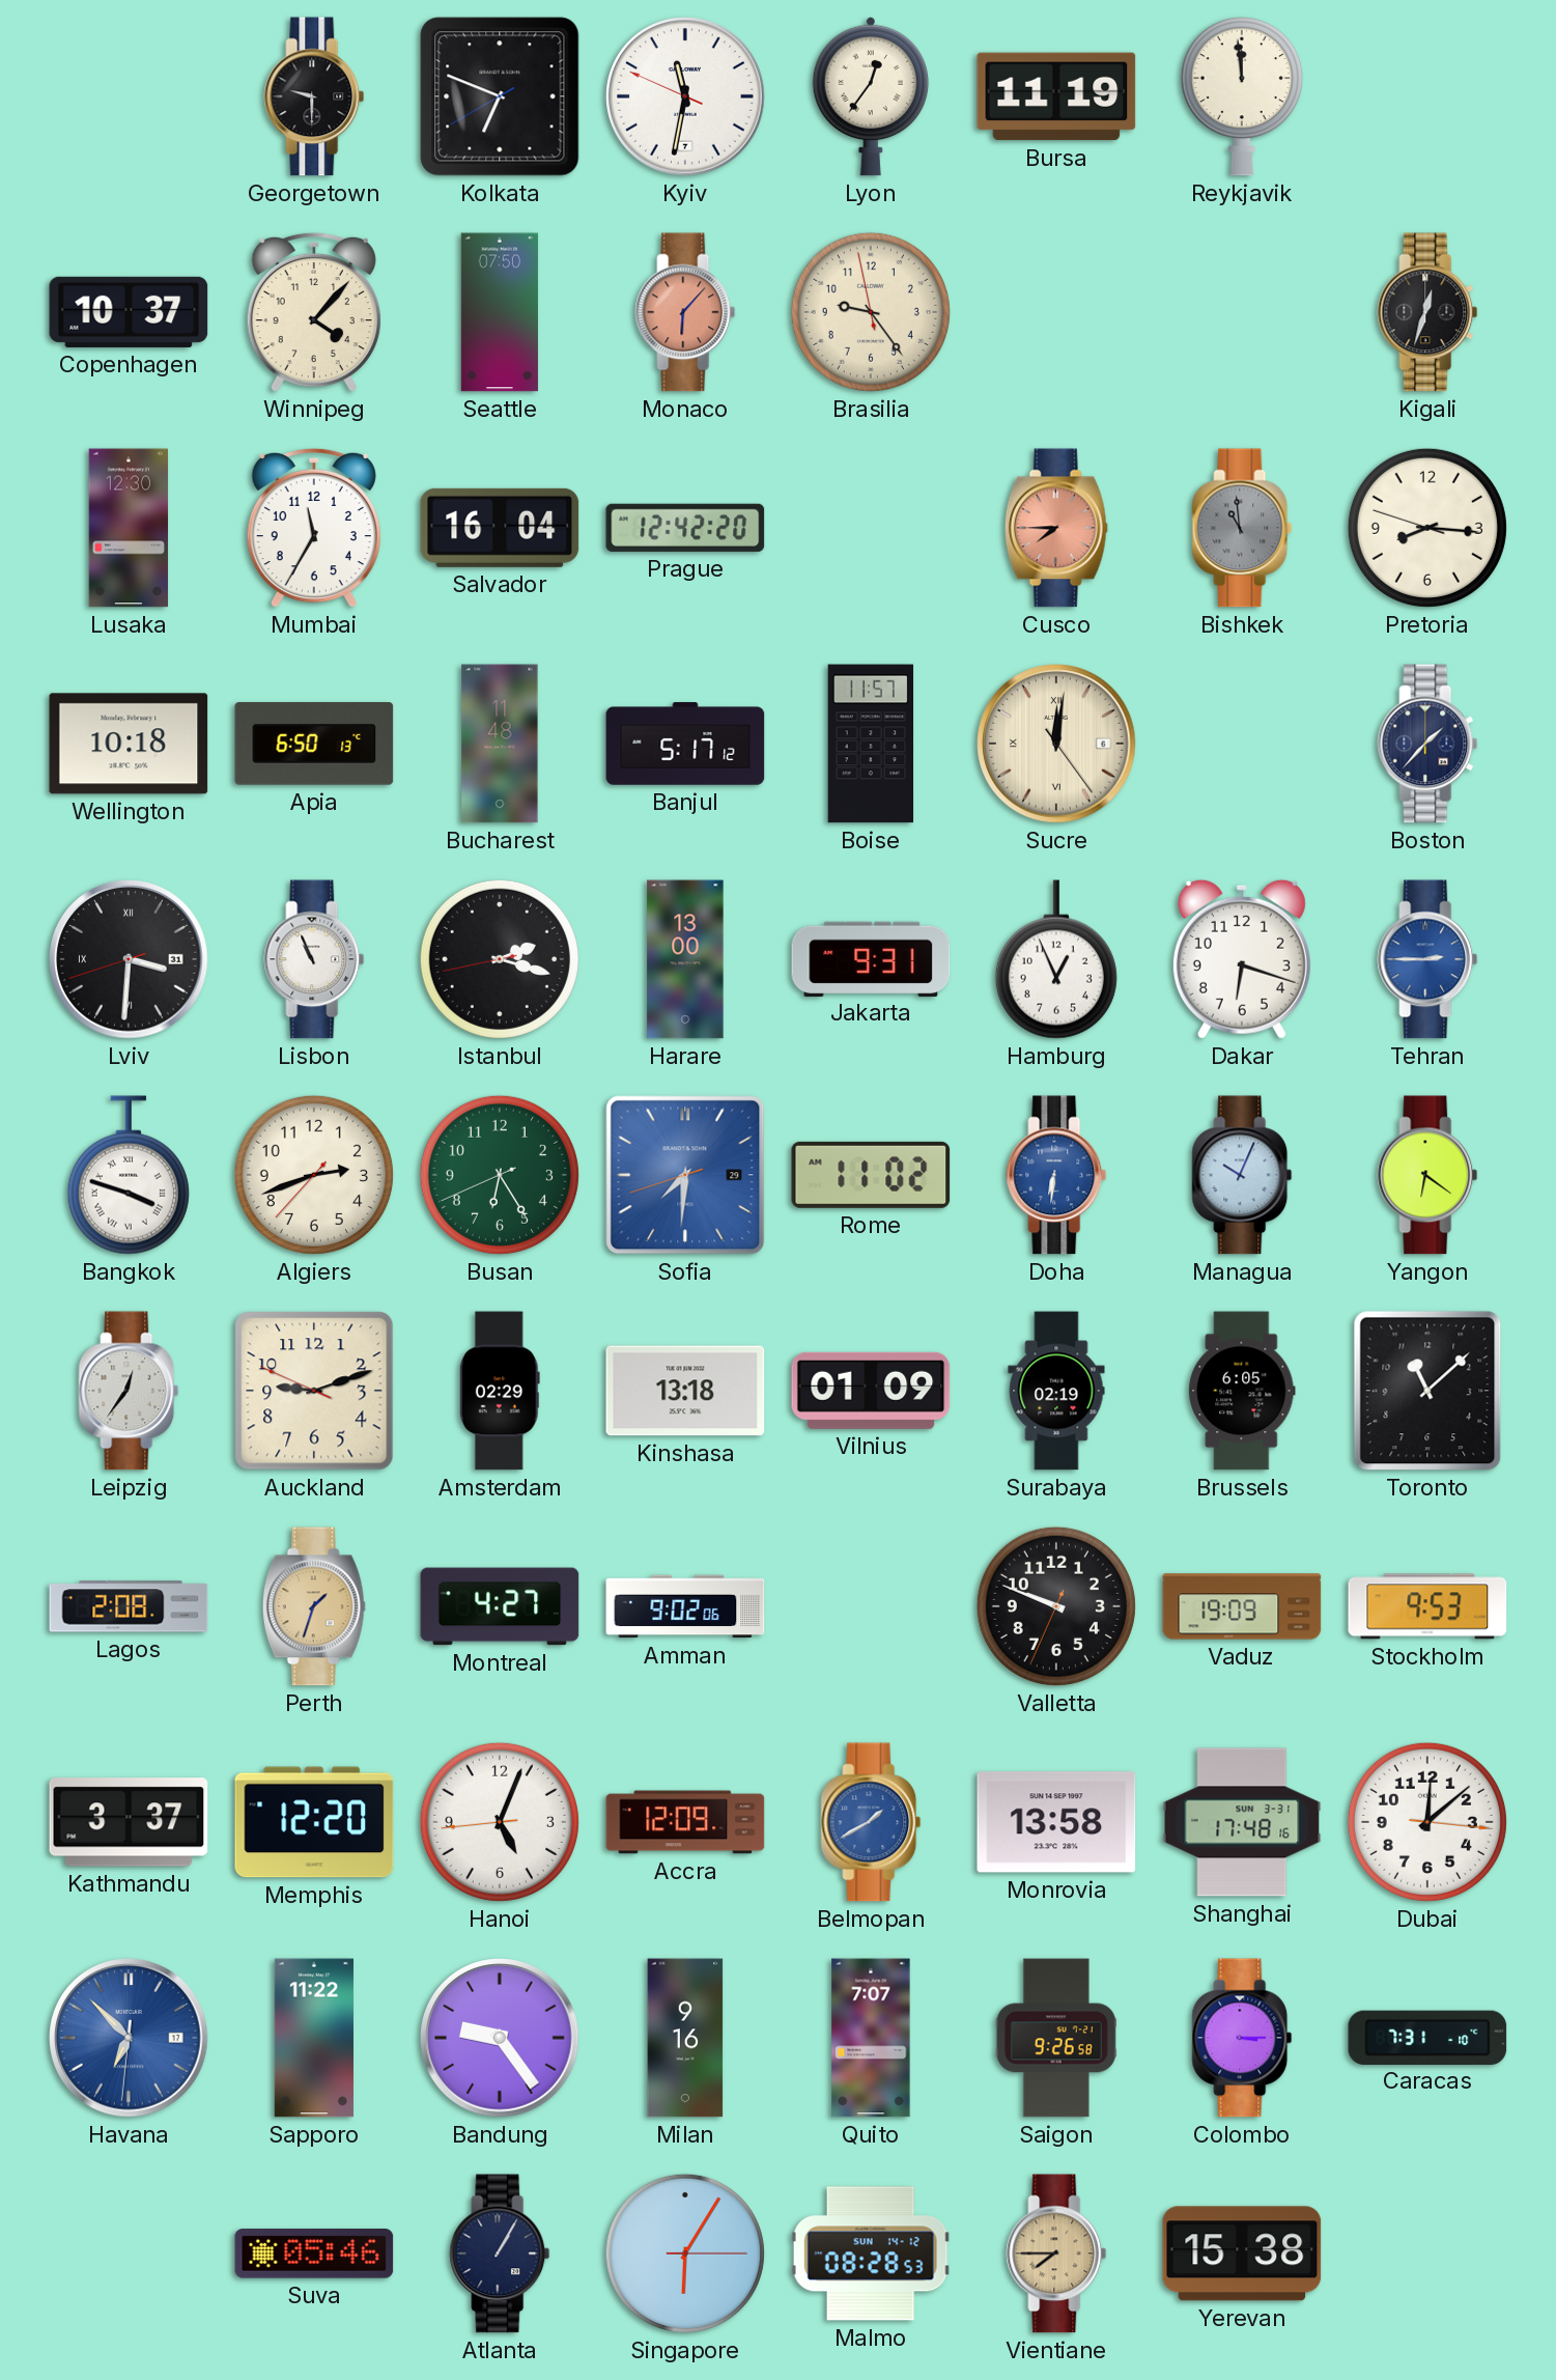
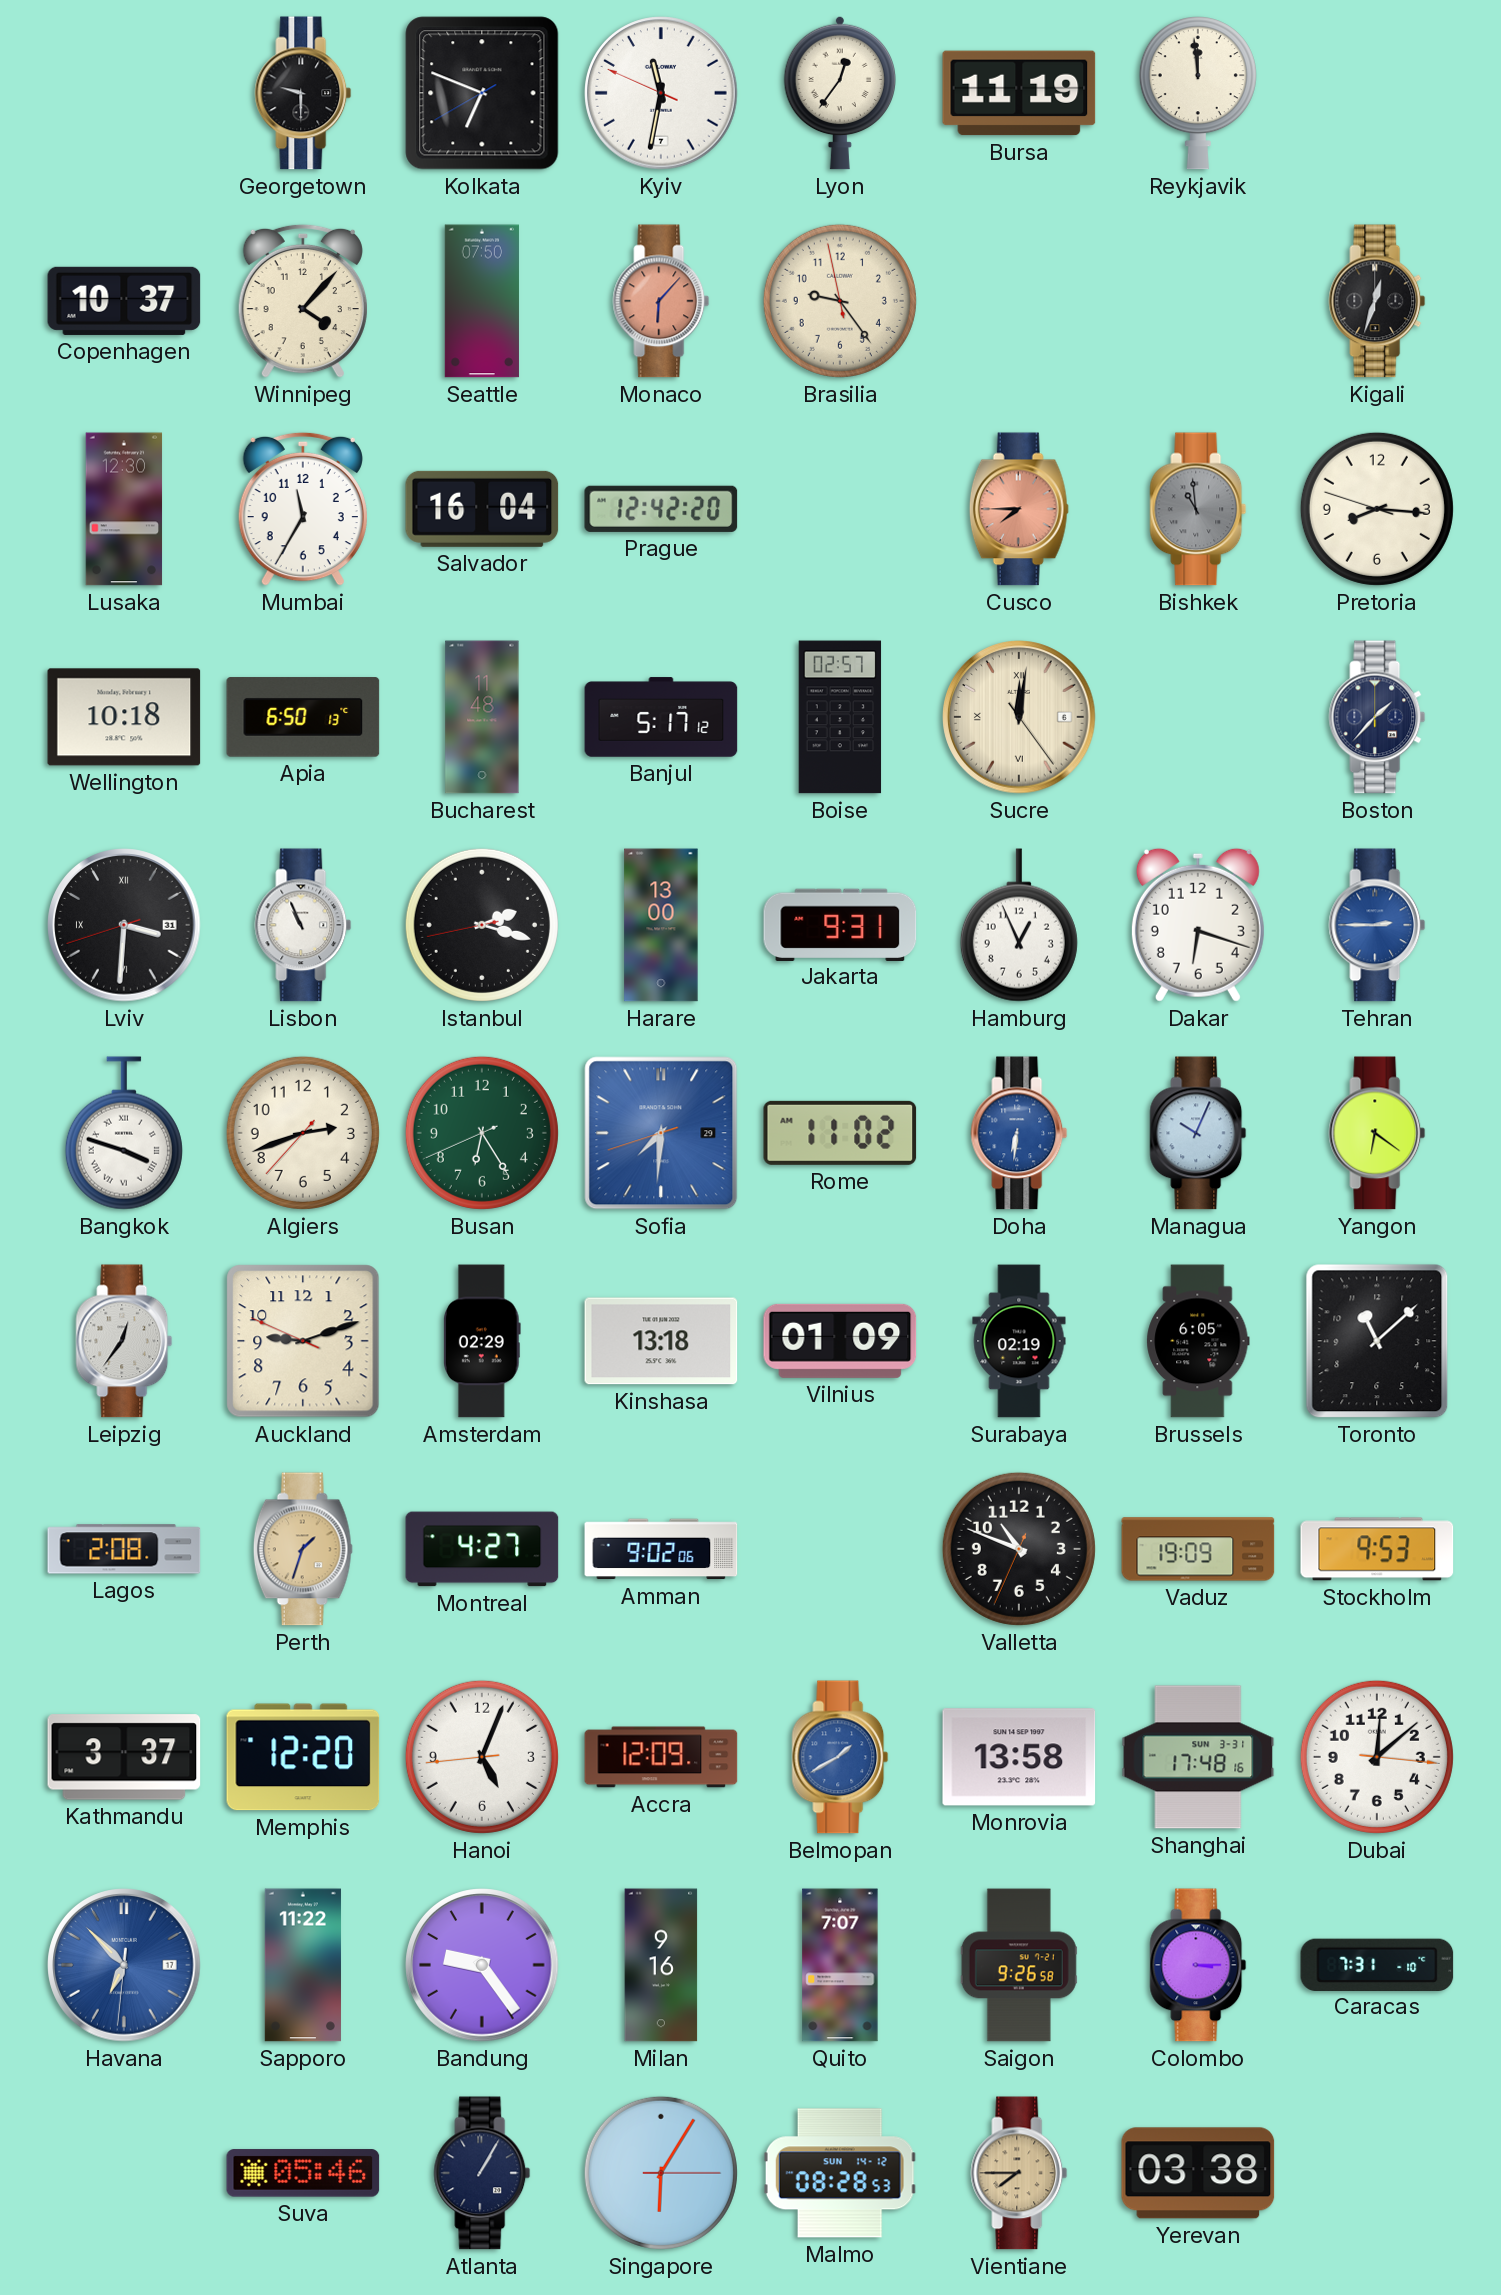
Boise: 11:57 -> 02:57
Valletta: 9:48 -> 10:48
Yerevan: 15:38 -> 03:38
